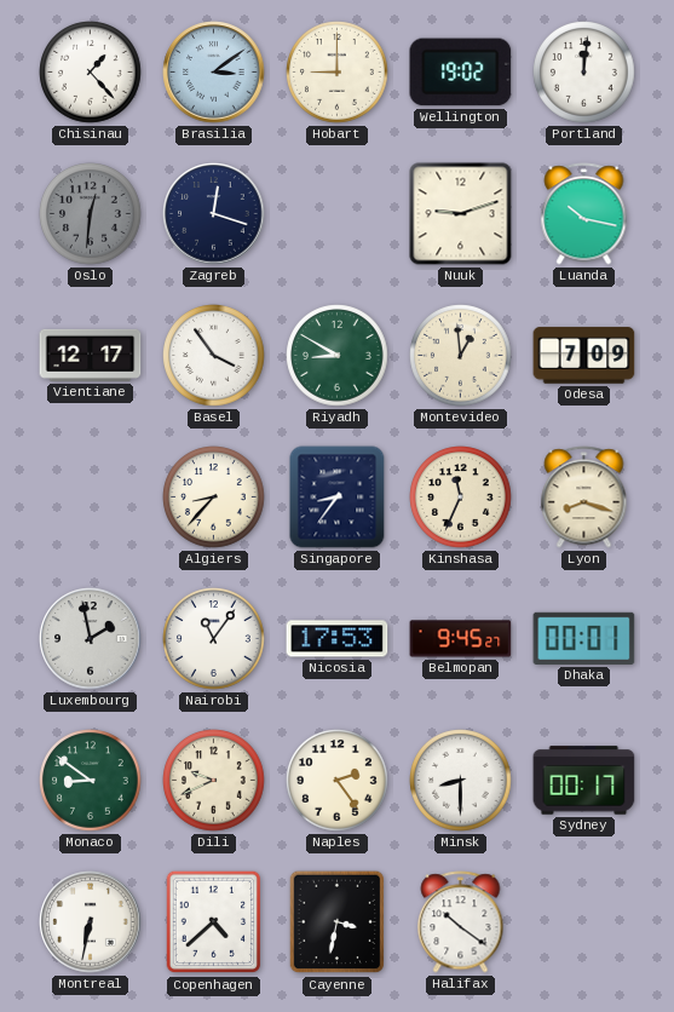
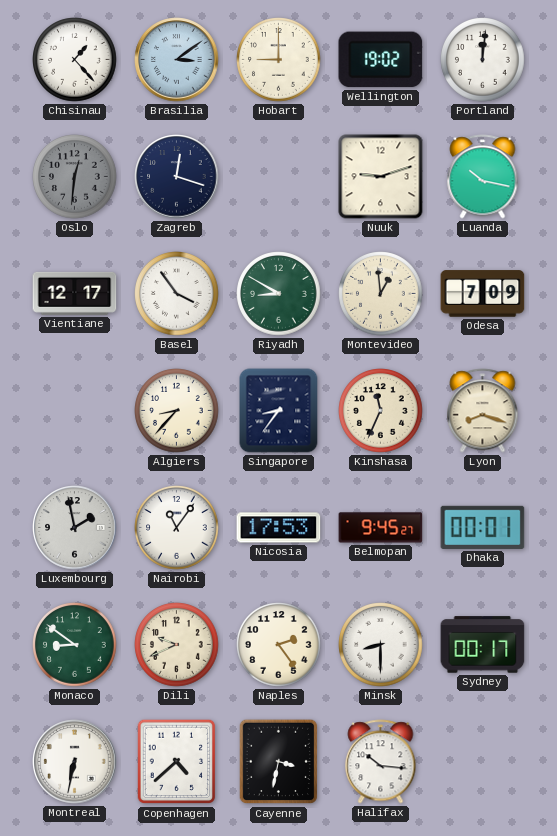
Halifax: 10:21 -> 10:16
